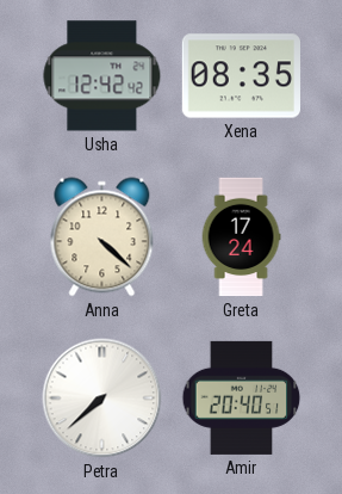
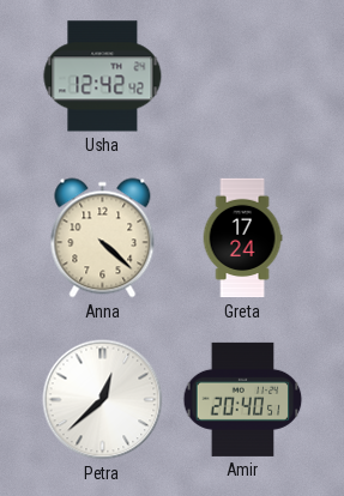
Xena: 08:35 -> none
Petra: 7:38 -> 12:38
